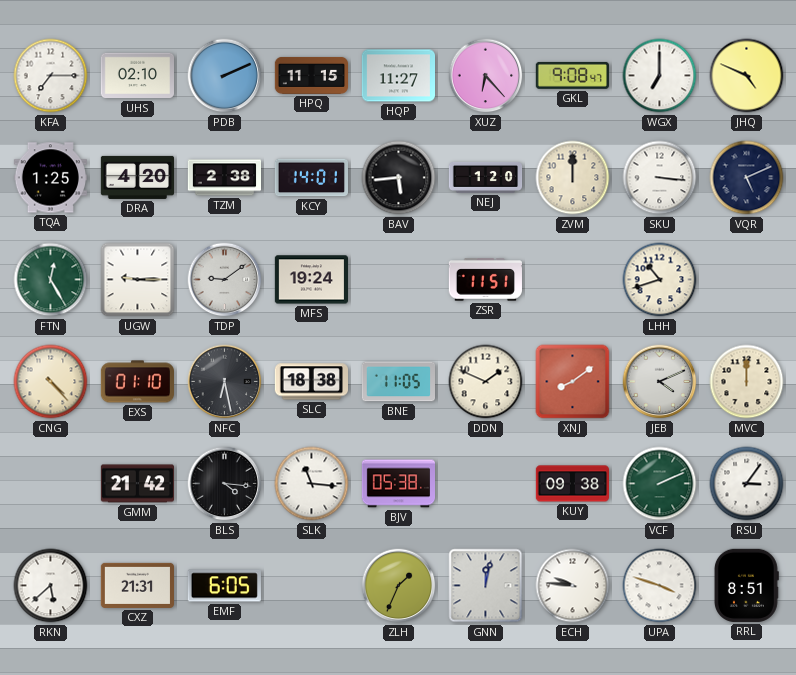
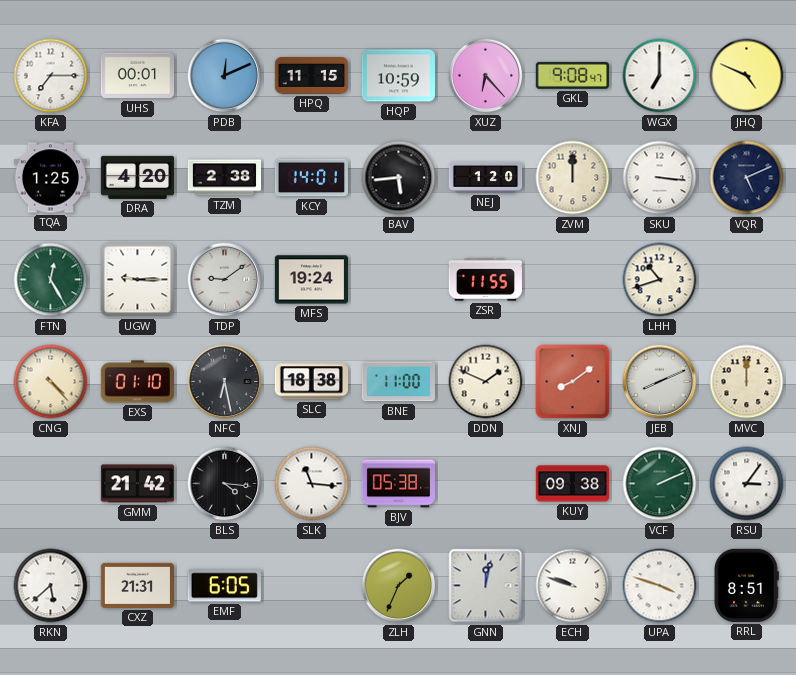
UHS: 02:10 -> 00:01
PDB: 2:11 -> 12:11
HQP: 11:27 -> 10:59
ZSR: 11:51 -> 11:55
BNE: 11:05 -> 11:00
JEB: 4:11 -> 8:11
ECH: 9:46 -> 9:48
